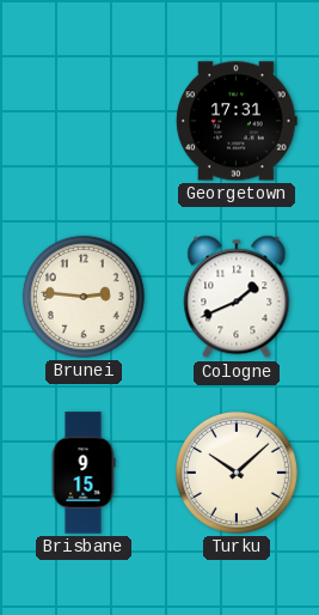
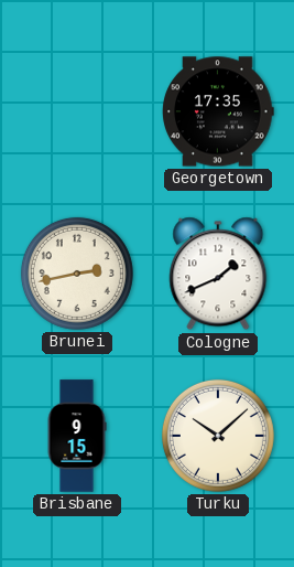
Georgetown: 17:31 -> 17:35
Brunei: 2:46 -> 2:43
